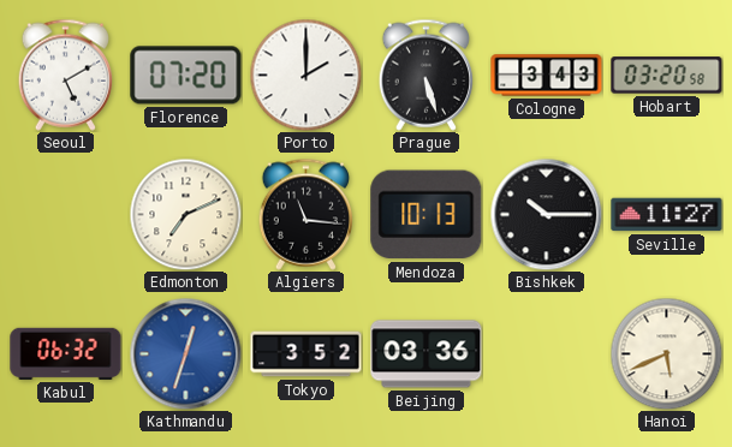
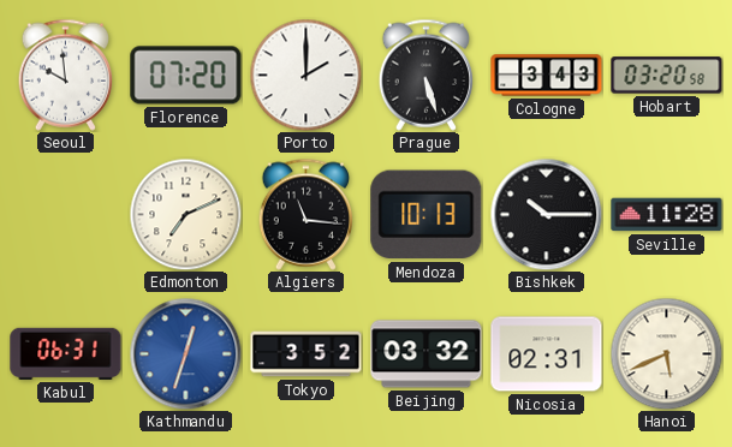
Seoul: 5:10 -> 9:59
Seville: 11:27 -> 11:28
Kabul: 06:32 -> 06:31
Beijing: 03:36 -> 03:32
Nicosia: none -> 02:31
